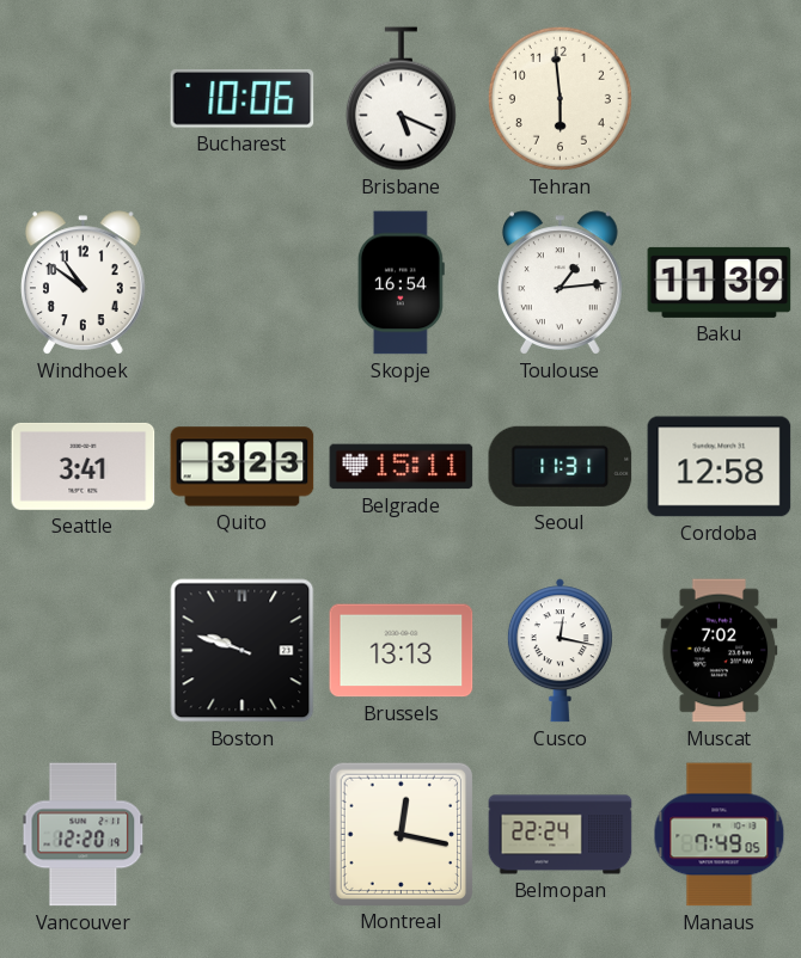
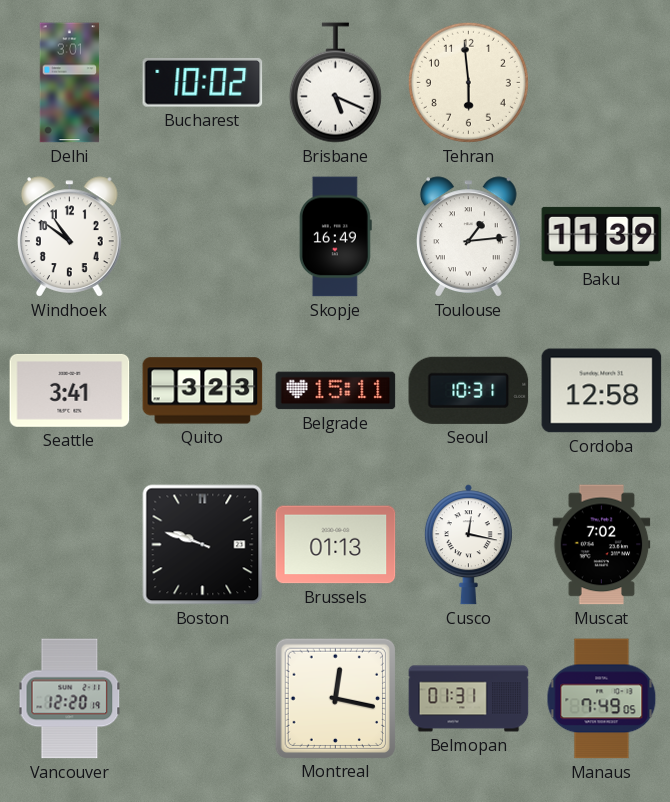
Delhi: none -> 3:01
Bucharest: 10:06 -> 10:02
Skopje: 16:54 -> 16:49
Seoul: 11:31 -> 10:31
Brussels: 13:13 -> 01:13
Belmopan: 22:24 -> 01:31
